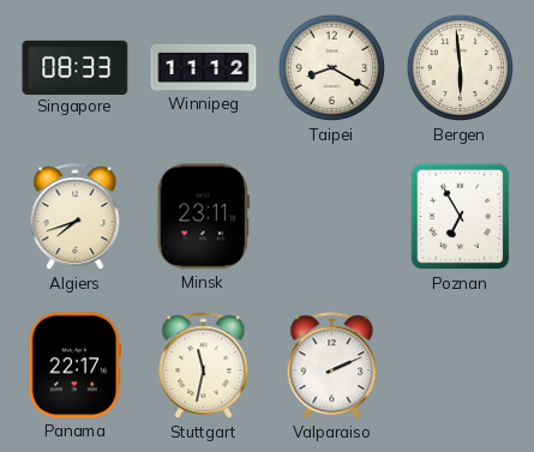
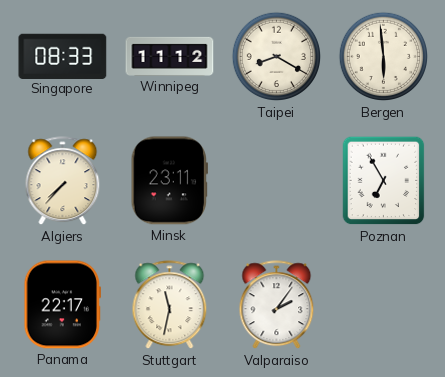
Algiers: 7:42 -> 7:37
Valparaiso: 2:11 -> 2:06
